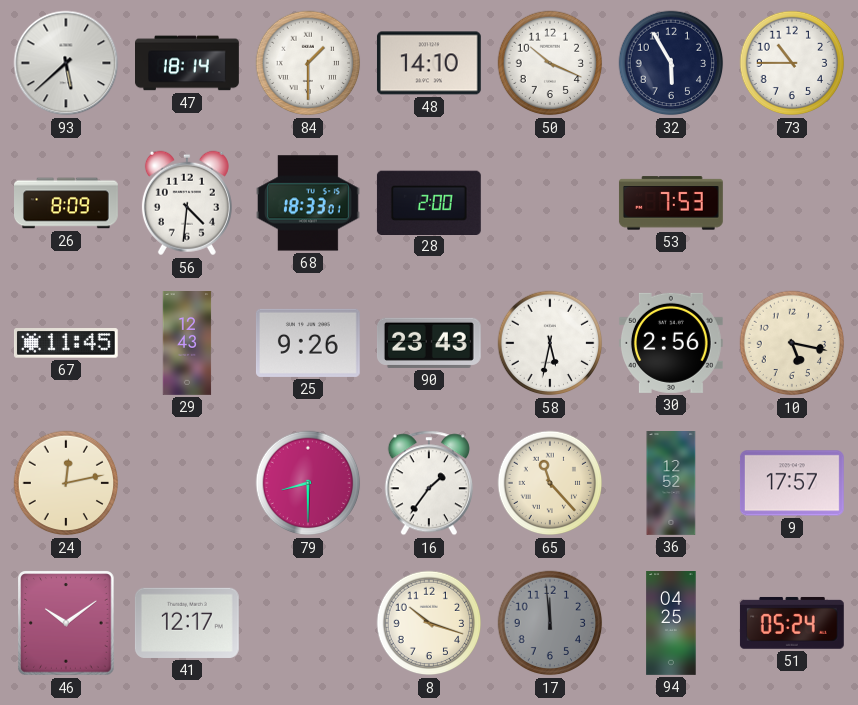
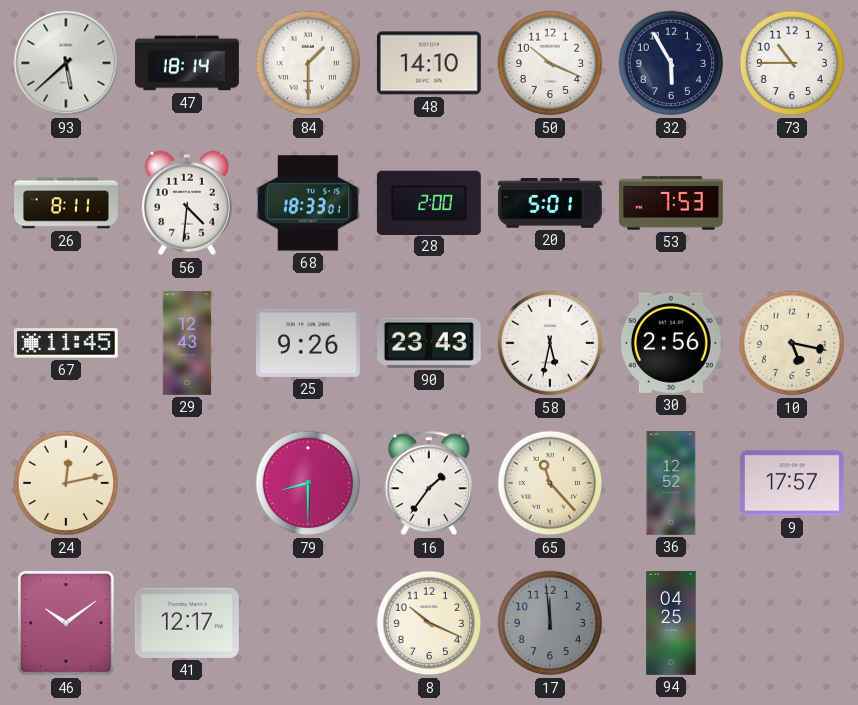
26: 8:09 -> 8:11
20: none -> 5:01
8: 10:18 -> 10:19
51: 05:24 -> none
